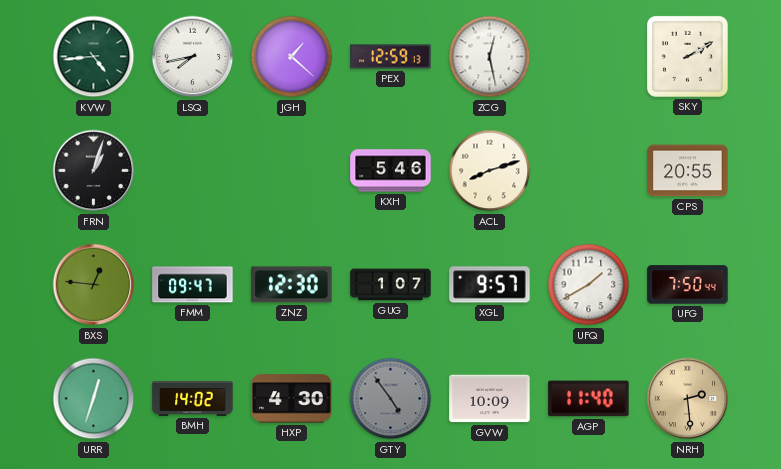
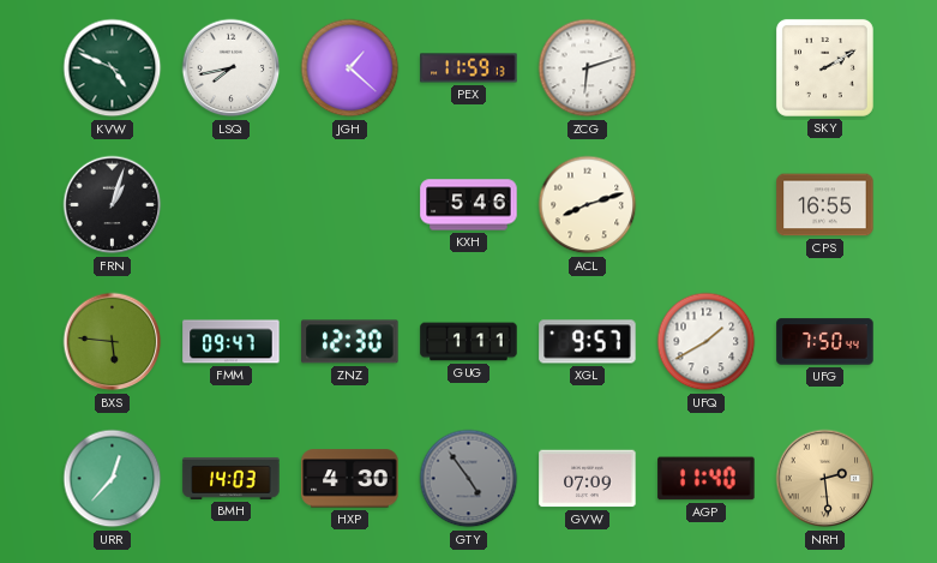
KVW: 4:44 -> 4:49
PEX: 12:59 -> 11:59
ZCG: 12:28 -> 6:12
CPS: 20:55 -> 16:55
BXS: 12:46 -> 5:46
GUG: 1:07 -> 1:11
URR: 12:33 -> 12:37
BMH: 14:02 -> 14:03
GVW: 10:09 -> 07:09
